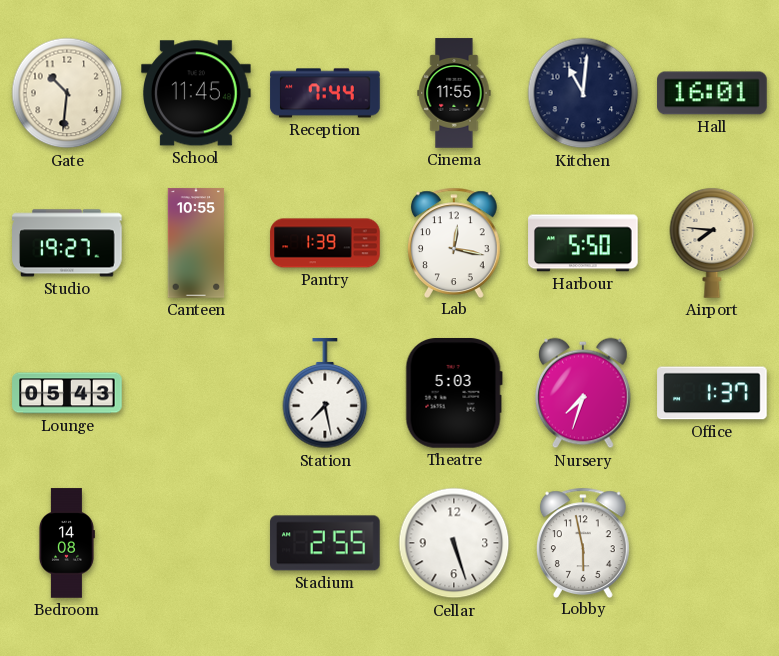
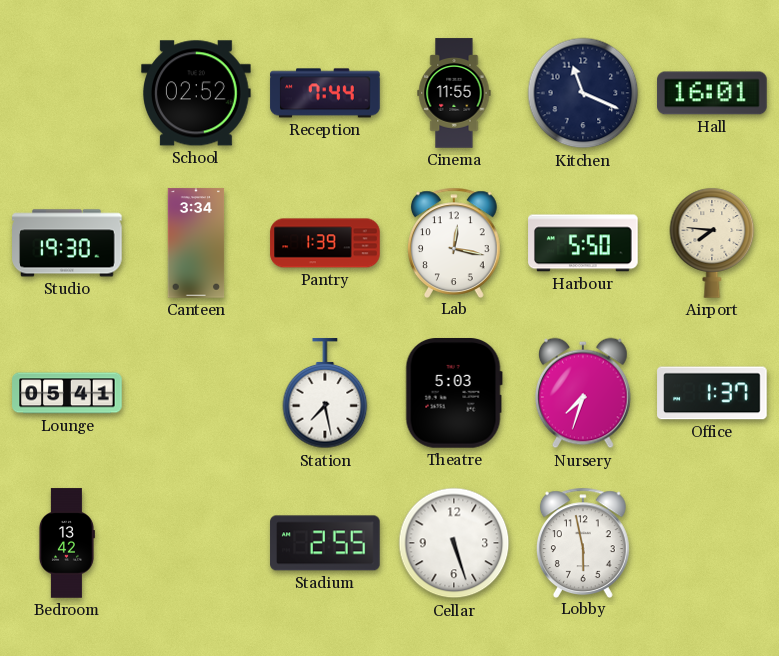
Gate: 10:31 -> none
School: 11:45 -> 02:52
Kitchen: 11:01 -> 11:19
Studio: 19:27 -> 19:30
Canteen: 10:55 -> 3:34
Lounge: 05:43 -> 05:41
Bedroom: 14:08 -> 13:42
